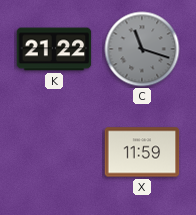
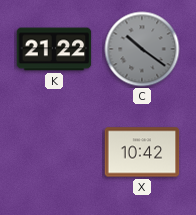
C: 11:18 -> 10:21
X: 11:59 -> 10:42
